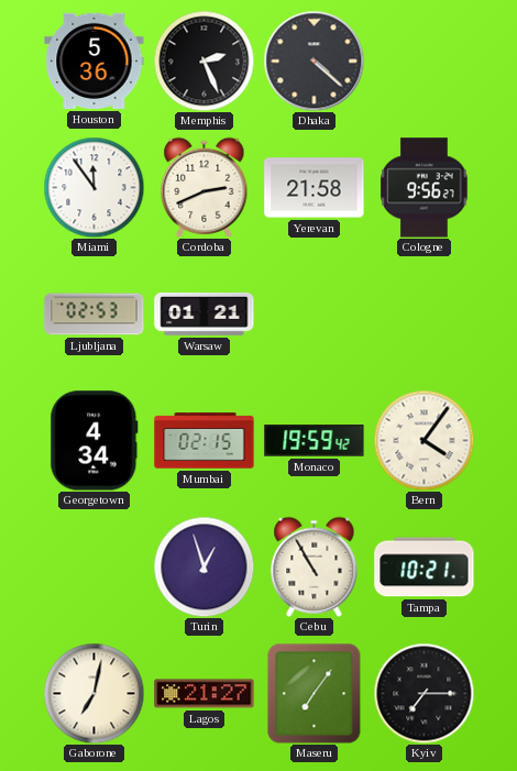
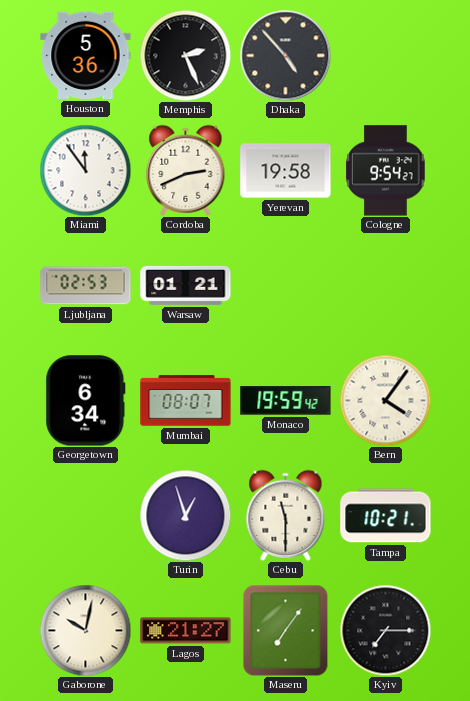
Dhaka: 4:22 -> 4:53
Yerevan: 21:58 -> 19:58
Cologne: 9:56 -> 9:54
Georgetown: 4:34 -> 6:34
Mumbai: 02:15 -> 08:07
Cebu: 10:55 -> 11:30
Gaborone: 7:02 -> 10:02
